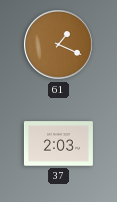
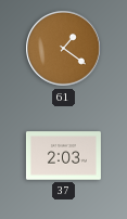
61: 1:19 -> 1:21
